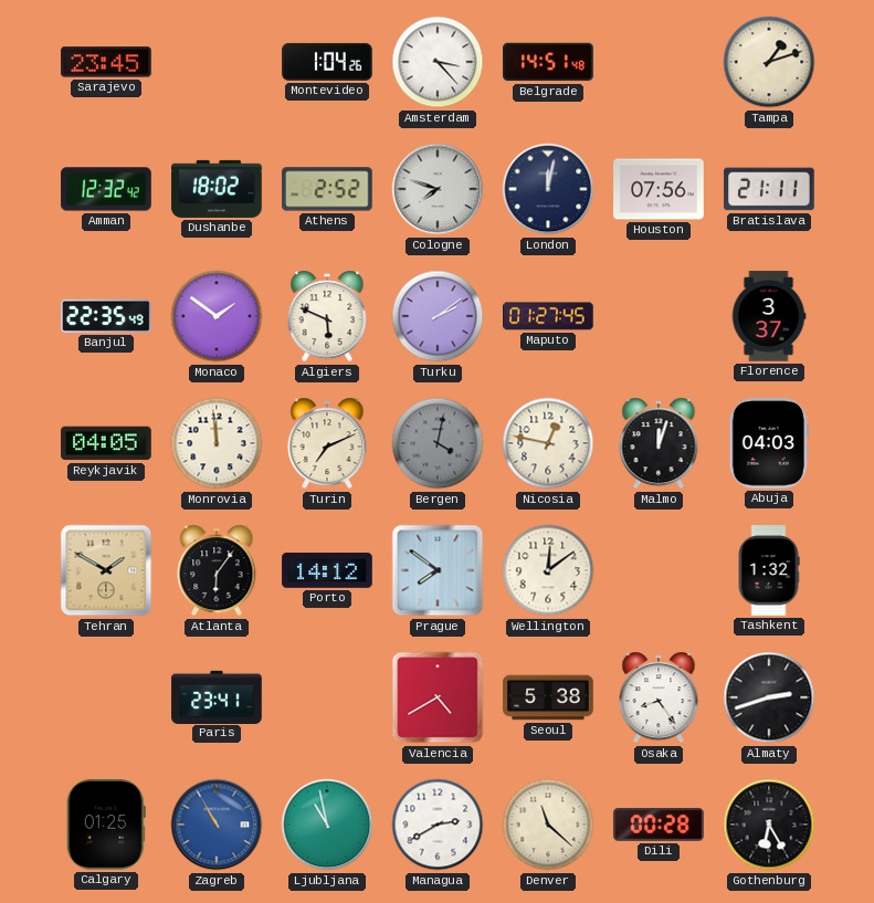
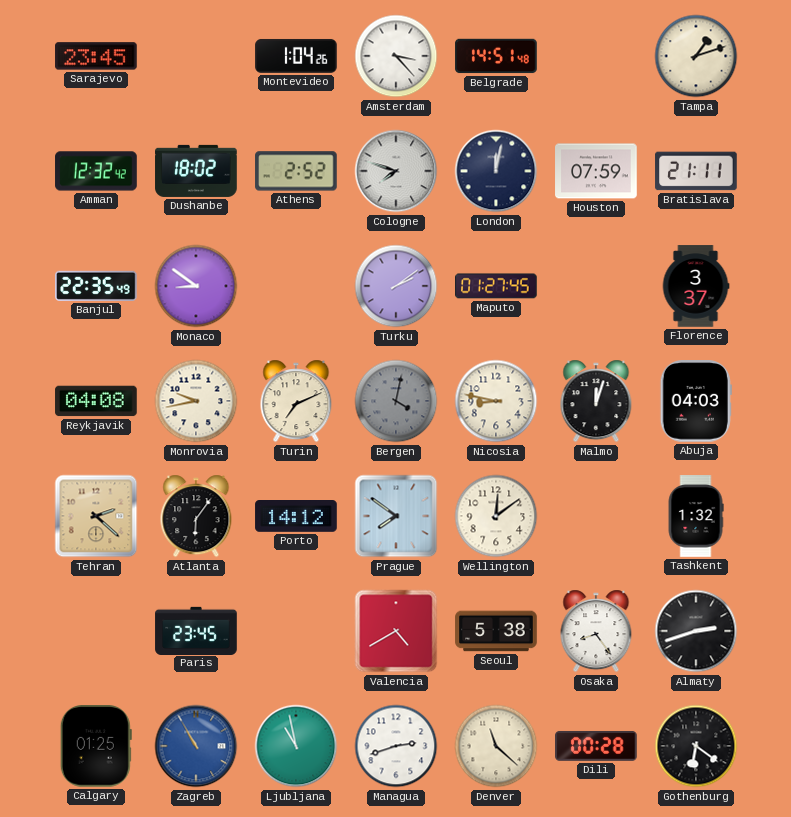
Houston: 07:56 -> 07:59
Monaco: 1:51 -> 8:51
Algiers: 5:49 -> none
Reykjavik: 04:05 -> 04:08
Monrovia: 11:59 -> 9:43
Nicosia: 12:47 -> 8:47
Tehran: 1:50 -> 2:22
Paris: 23:41 -> 23:45
Managua: 2:40 -> 2:42
Gothenburg: 6:25 -> 6:21
